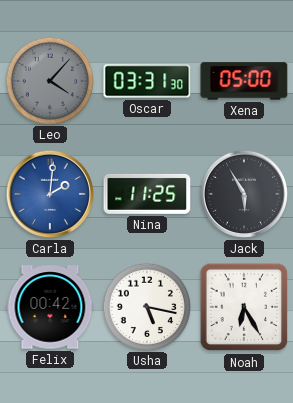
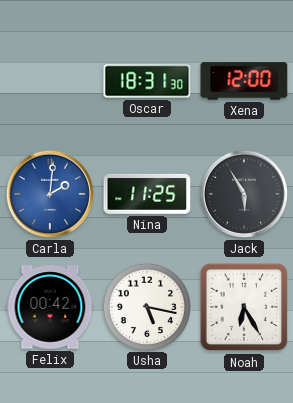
Leo: 4:07 -> none
Oscar: 03:31 -> 18:31
Xena: 05:00 -> 12:00
